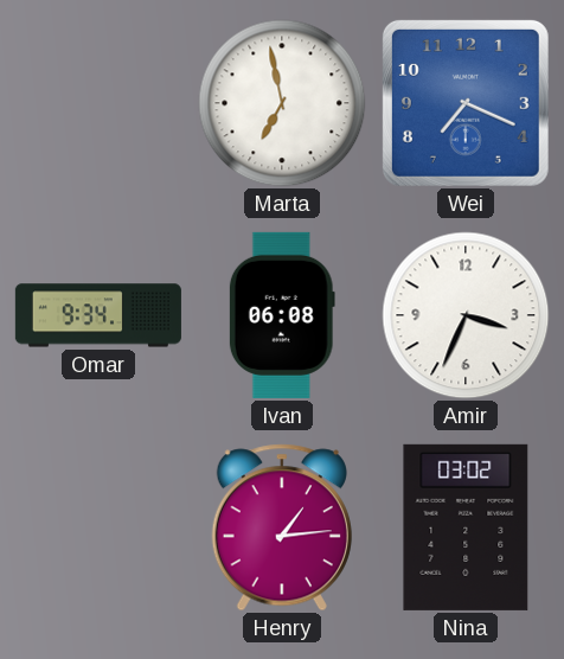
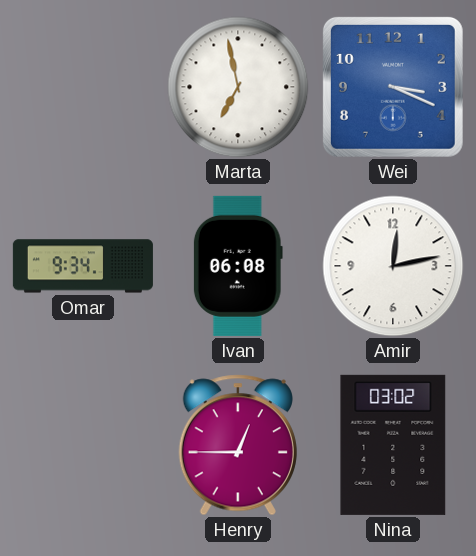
Wei: 7:19 -> 3:19
Amir: 3:34 -> 12:13
Henry: 1:14 -> 12:45
